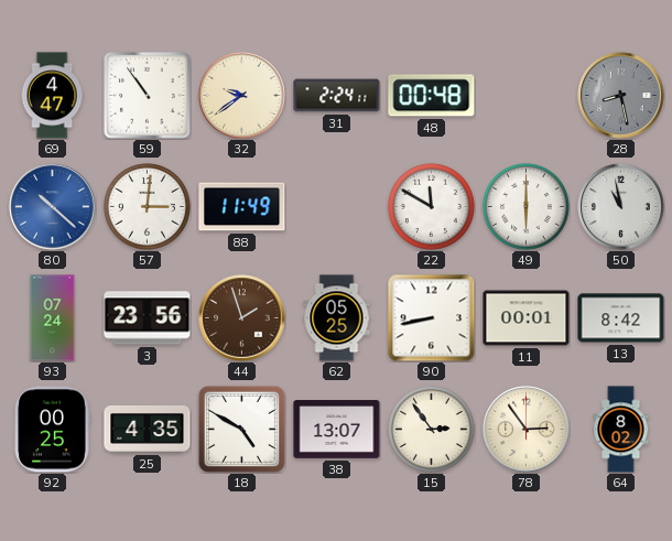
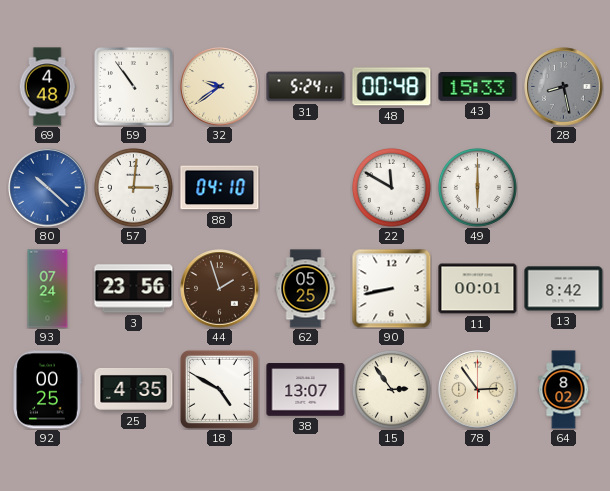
69: 4:47 -> 4:48
31: 2:24 -> 5:24
43: none -> 15:33
88: 11:49 -> 04:10
50: 10:58 -> none
